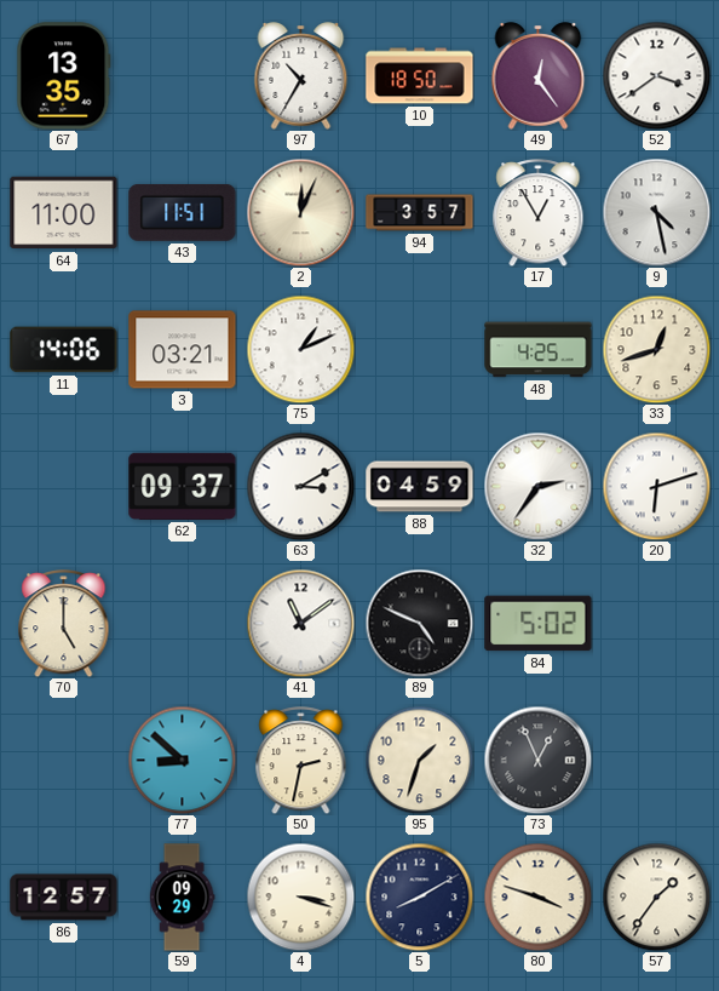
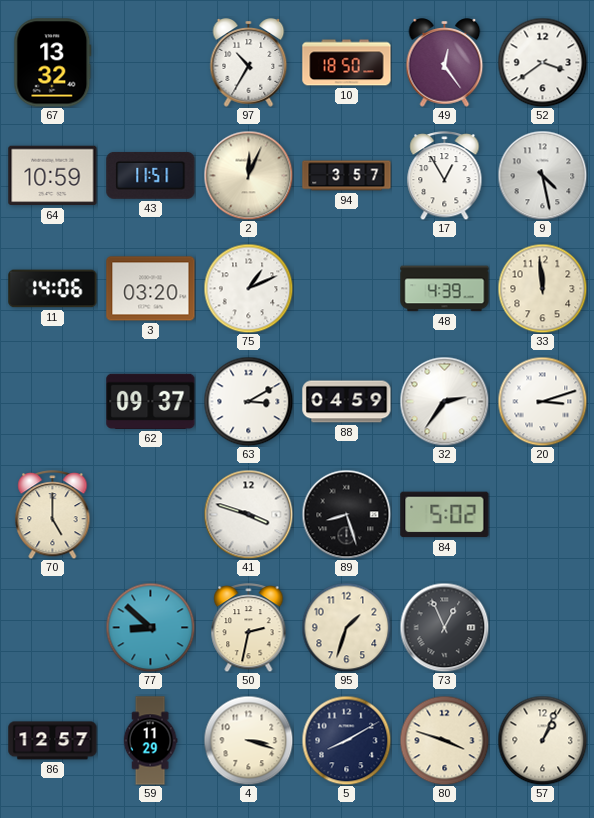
67: 13:35 -> 13:32
64: 11:00 -> 10:59
3: 03:21 -> 03:20
48: 4:25 -> 4:39
33: 12:42 -> 11:59
20: 6:12 -> 3:12
41: 11:09 -> 3:48
89: 4:49 -> 8:27
59: 09:29 -> 11:29
57: 1:36 -> 1:04
